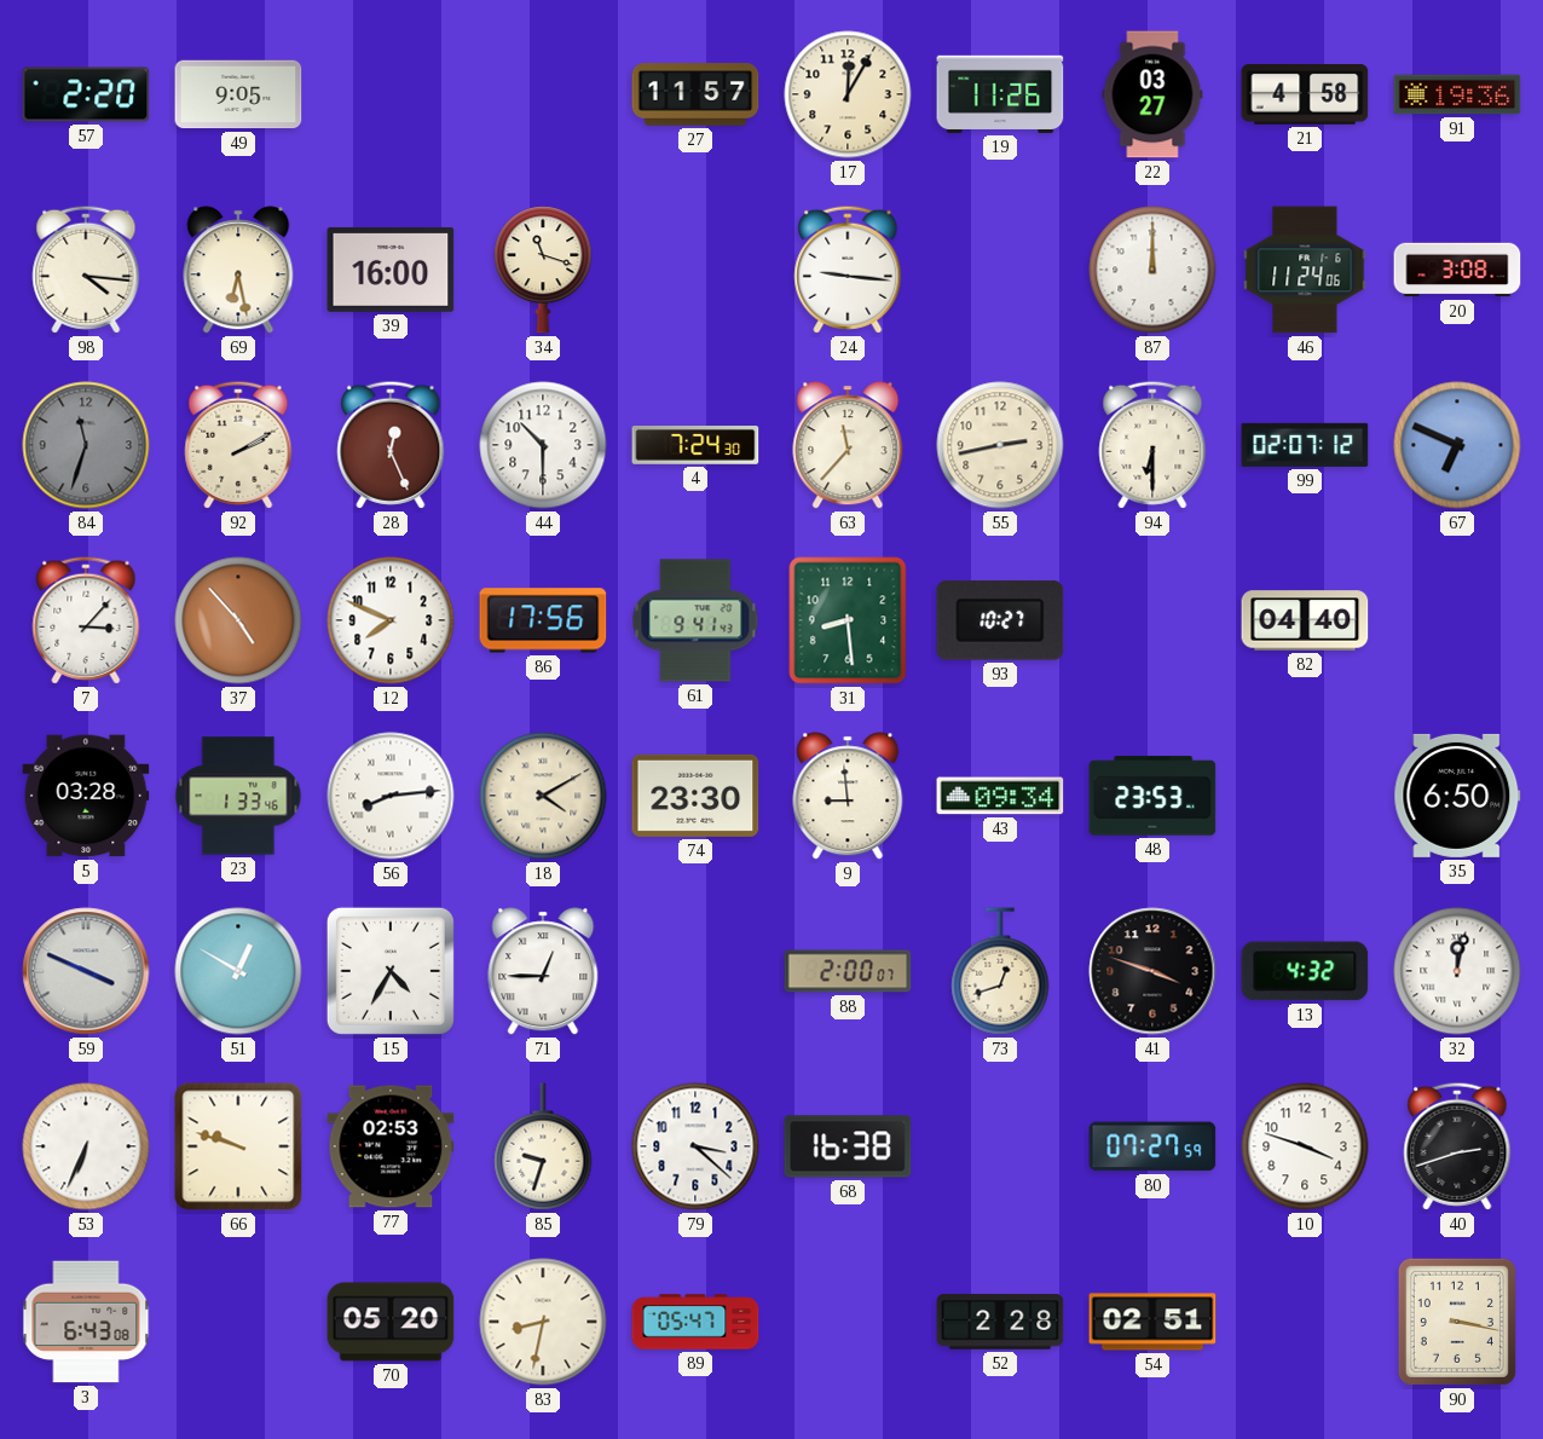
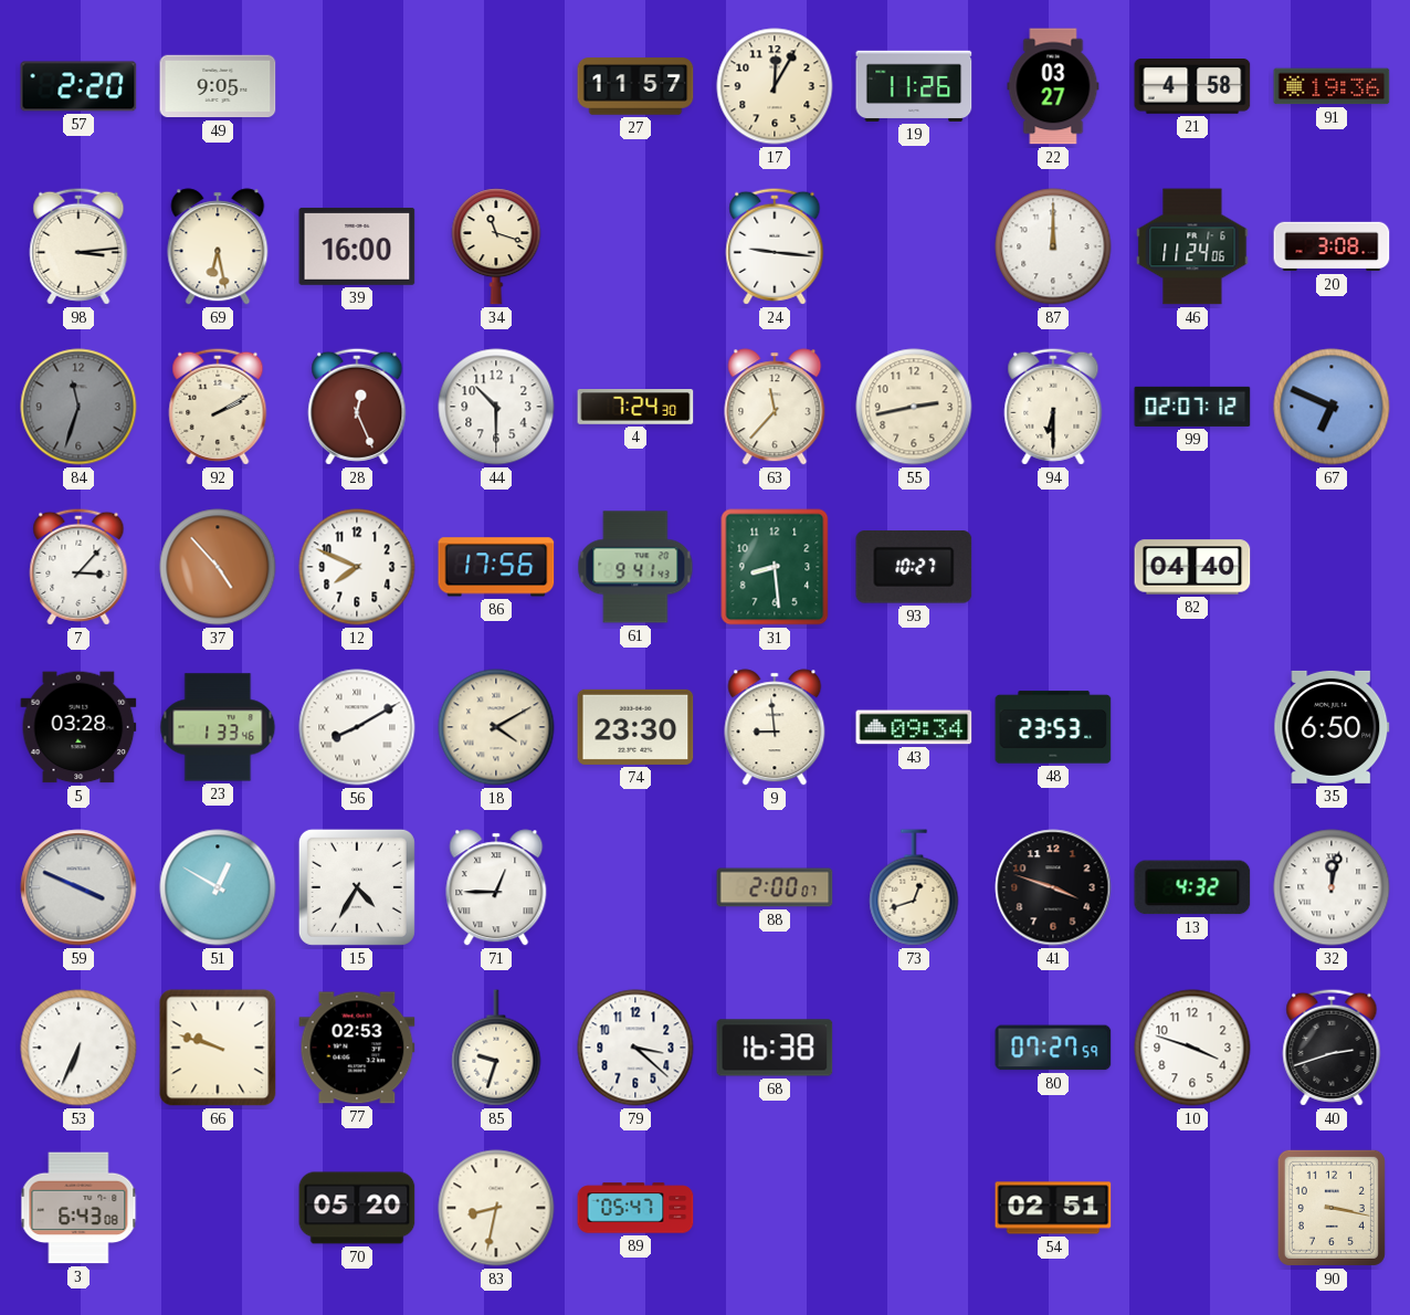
98: 4:16 -> 3:14
56: 8:14 -> 8:10
52: 2:28 -> none
